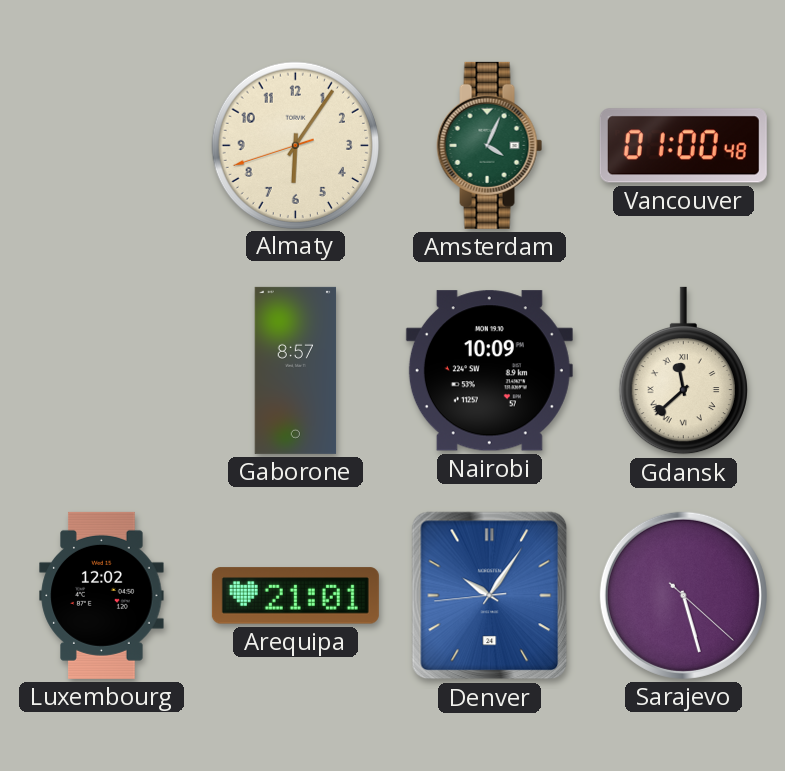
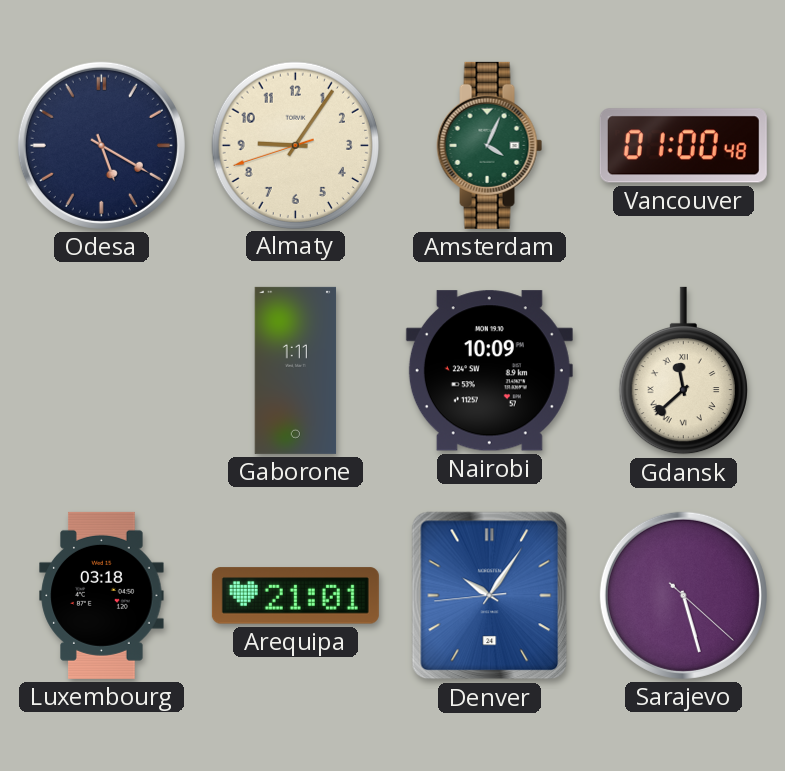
Odesa: none -> 5:20
Almaty: 6:05 -> 9:05
Gaborone: 8:57 -> 1:11
Luxembourg: 12:02 -> 03:18
